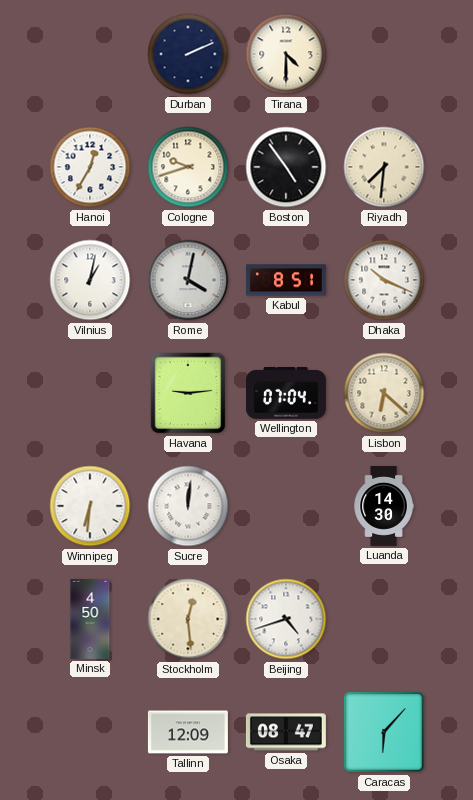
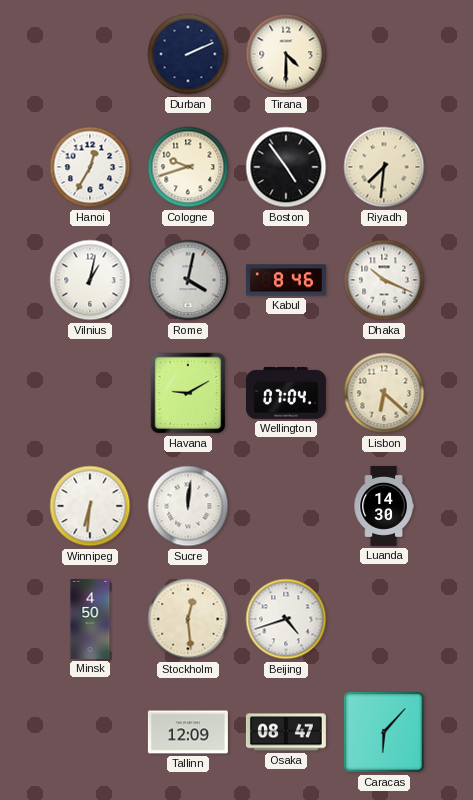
Kabul: 8:51 -> 8:46
Havana: 9:14 -> 9:10
